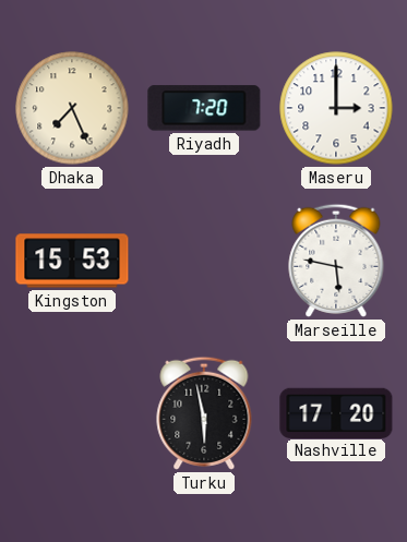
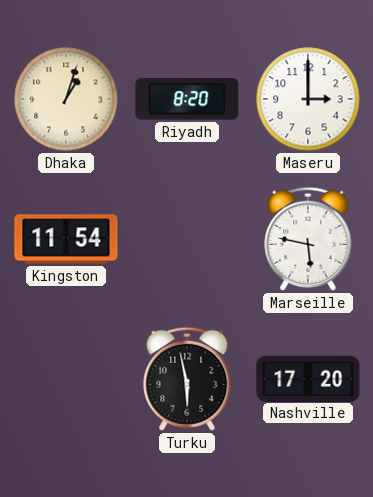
Dhaka: 7:26 -> 1:03
Riyadh: 7:20 -> 8:20
Kingston: 15:53 -> 11:54
